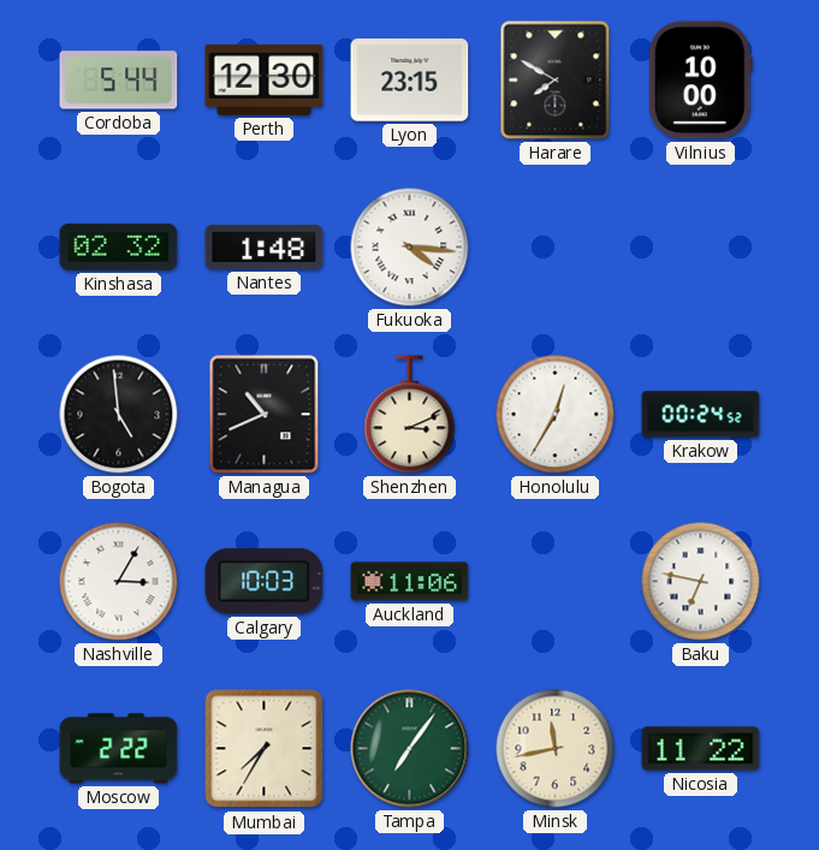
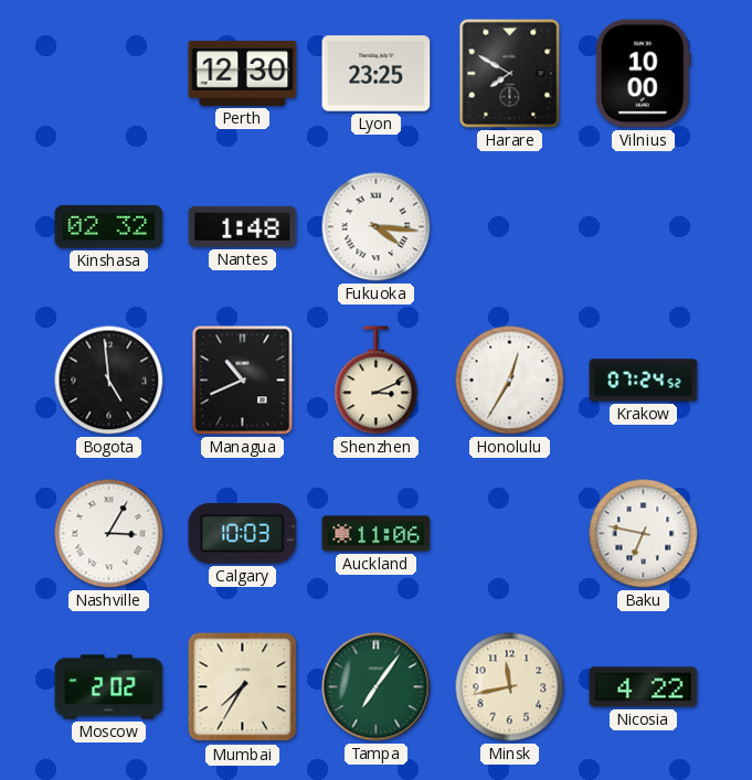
Cordoba: 5:44 -> none
Lyon: 23:15 -> 23:25
Krakow: 00:24 -> 07:24
Moscow: 2:22 -> 2:02
Nicosia: 11:22 -> 4:22
